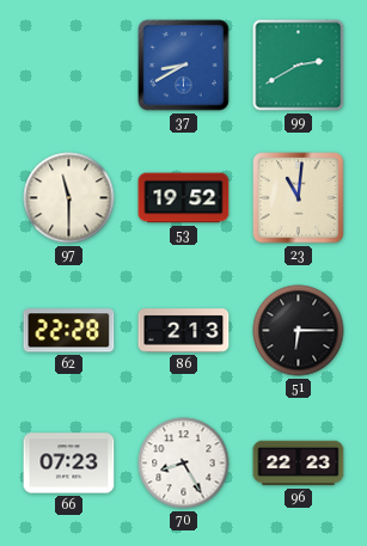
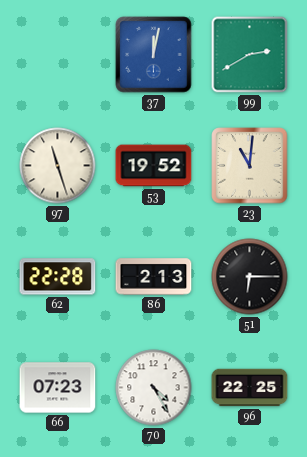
37: 8:40 -> 12:02
97: 11:30 -> 11:27
70: 8:25 -> 4:25
96: 22:23 -> 22:25
